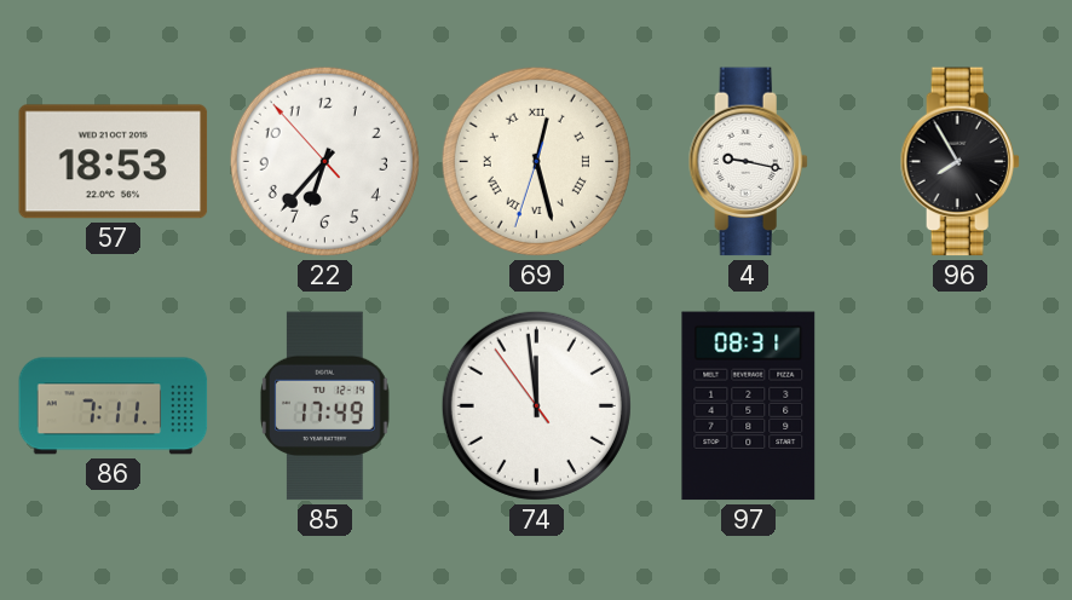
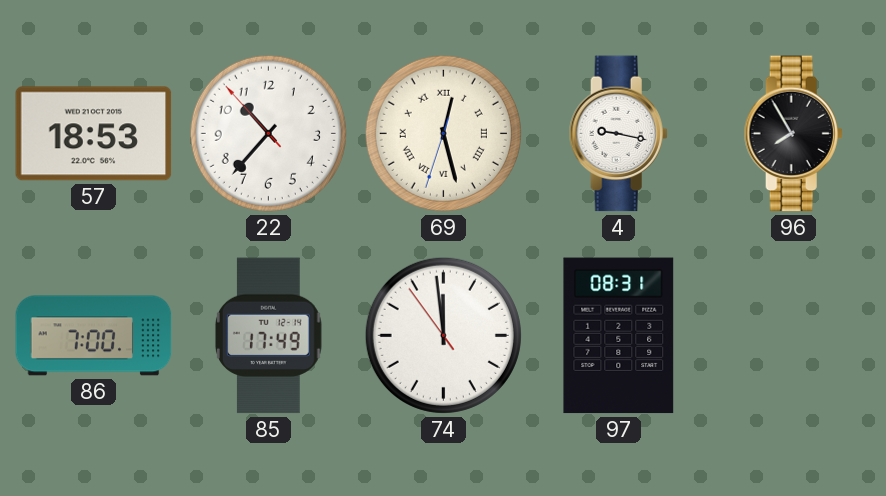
22: 6:36 -> 10:36
86: 7:11 -> 7:00
